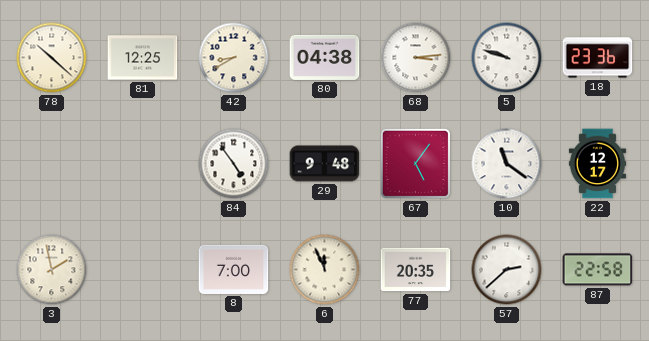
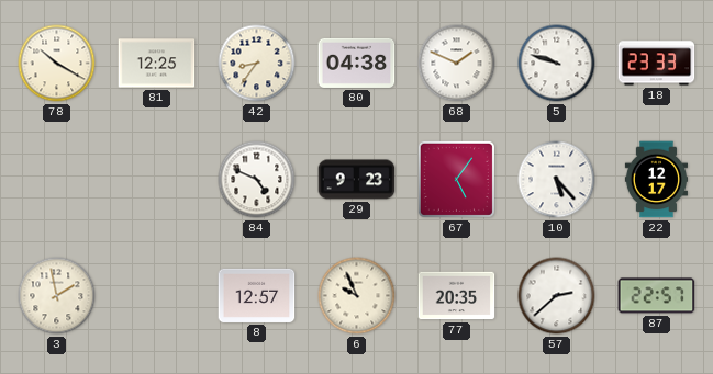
78: 10:22 -> 10:20
42: 8:40 -> 8:36
68: 3:14 -> 1:49
18: 23:36 -> 23:33
84: 4:54 -> 4:49
29: 9:48 -> 9:23
10: 11:21 -> 5:23
8: 7:00 -> 12:57
6: 11:56 -> 9:56
87: 22:58 -> 22:57
